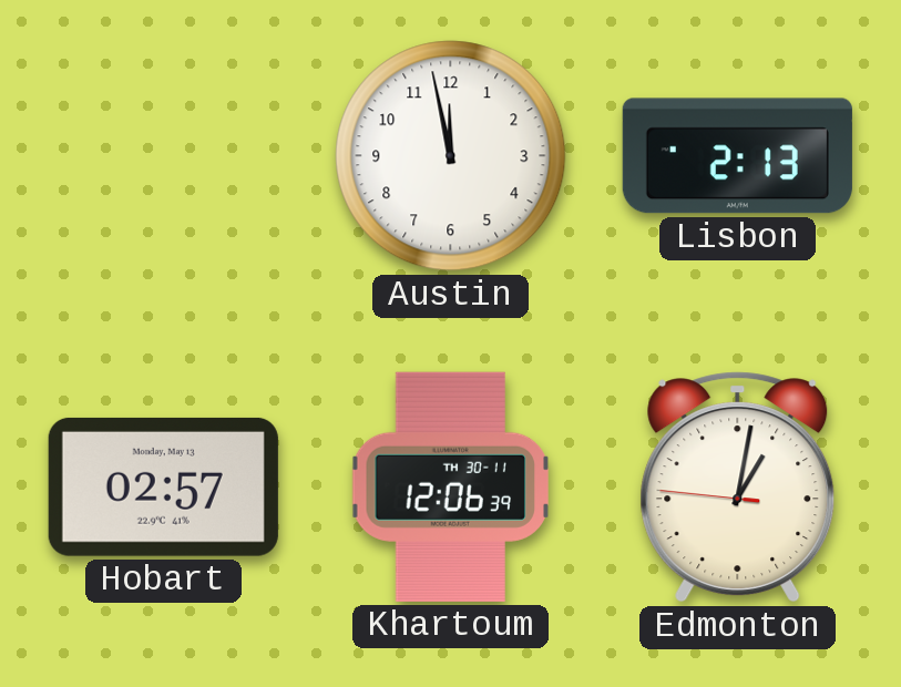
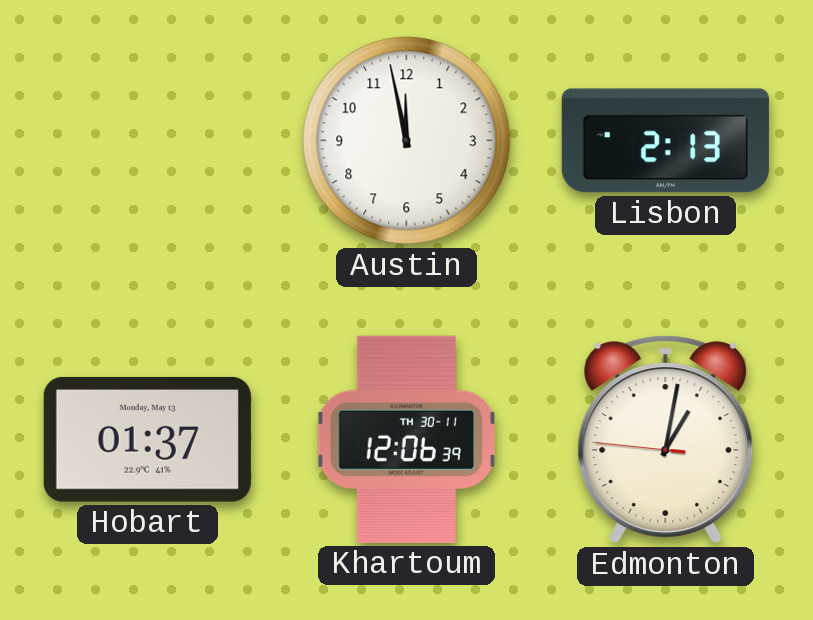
Hobart: 02:57 -> 01:37
